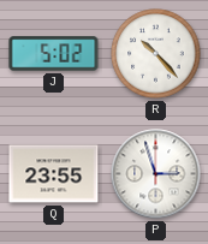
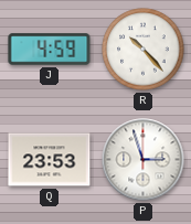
J: 5:02 -> 4:59
Q: 23:55 -> 23:53
